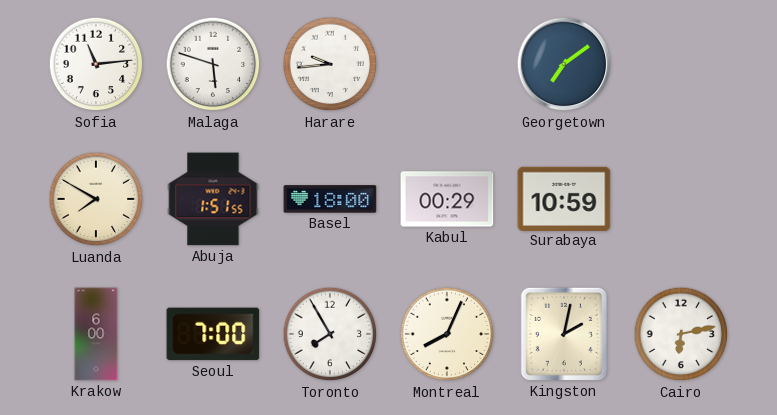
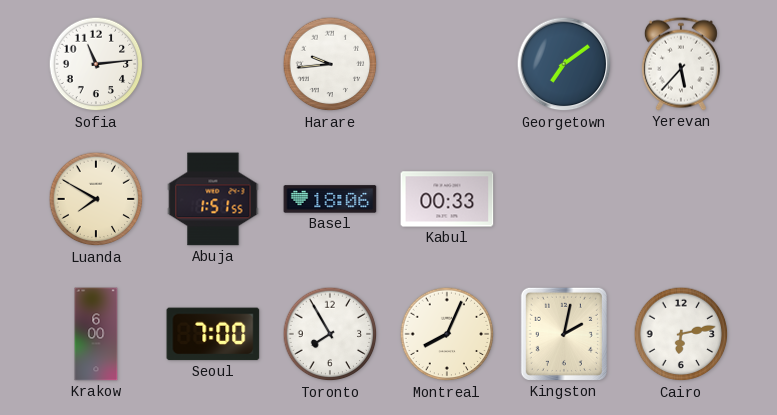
Malaga: 5:48 -> none
Yerevan: none -> 5:37
Basel: 18:00 -> 18:06
Kabul: 00:29 -> 00:33
Surabaya: 10:59 -> none
